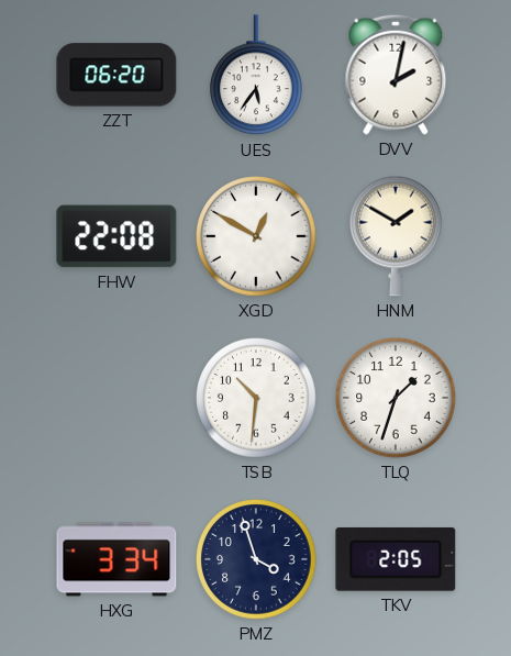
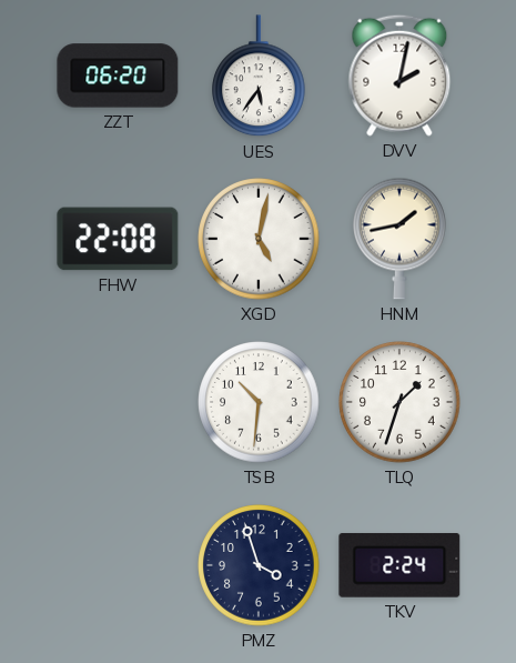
XGD: 12:50 -> 5:02
HNM: 1:50 -> 1:43
HXG: 3:34 -> none
TKV: 2:05 -> 2:24
